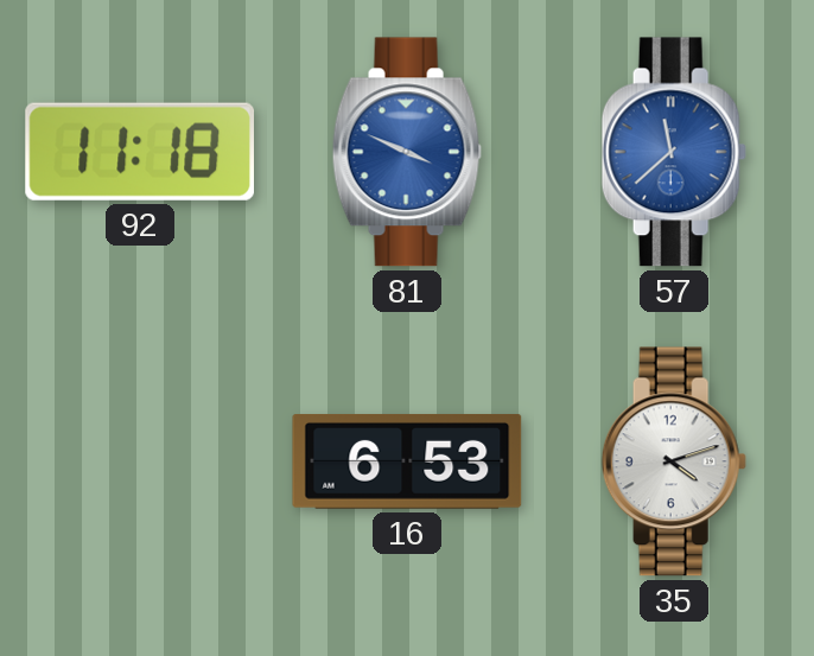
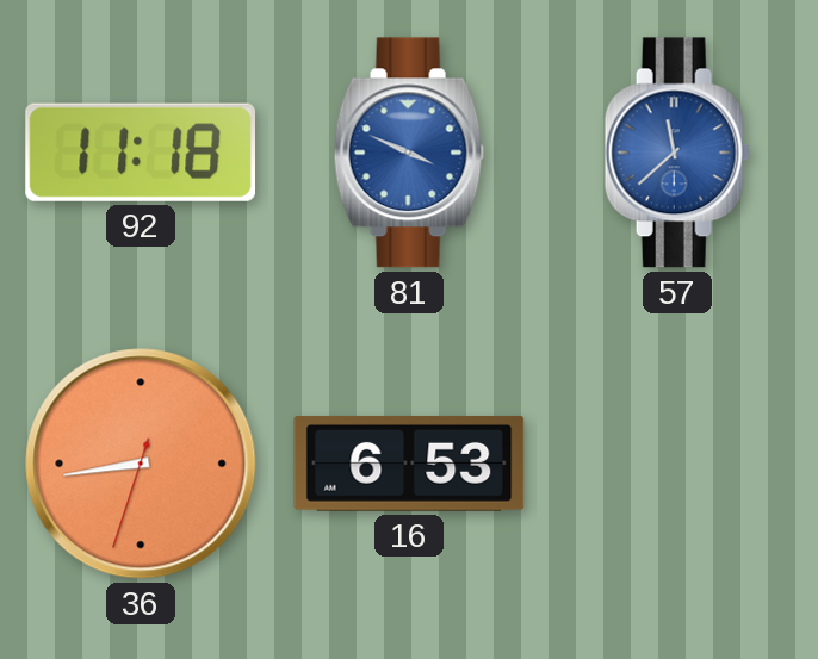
36: none -> 8:43
35: 4:12 -> none
